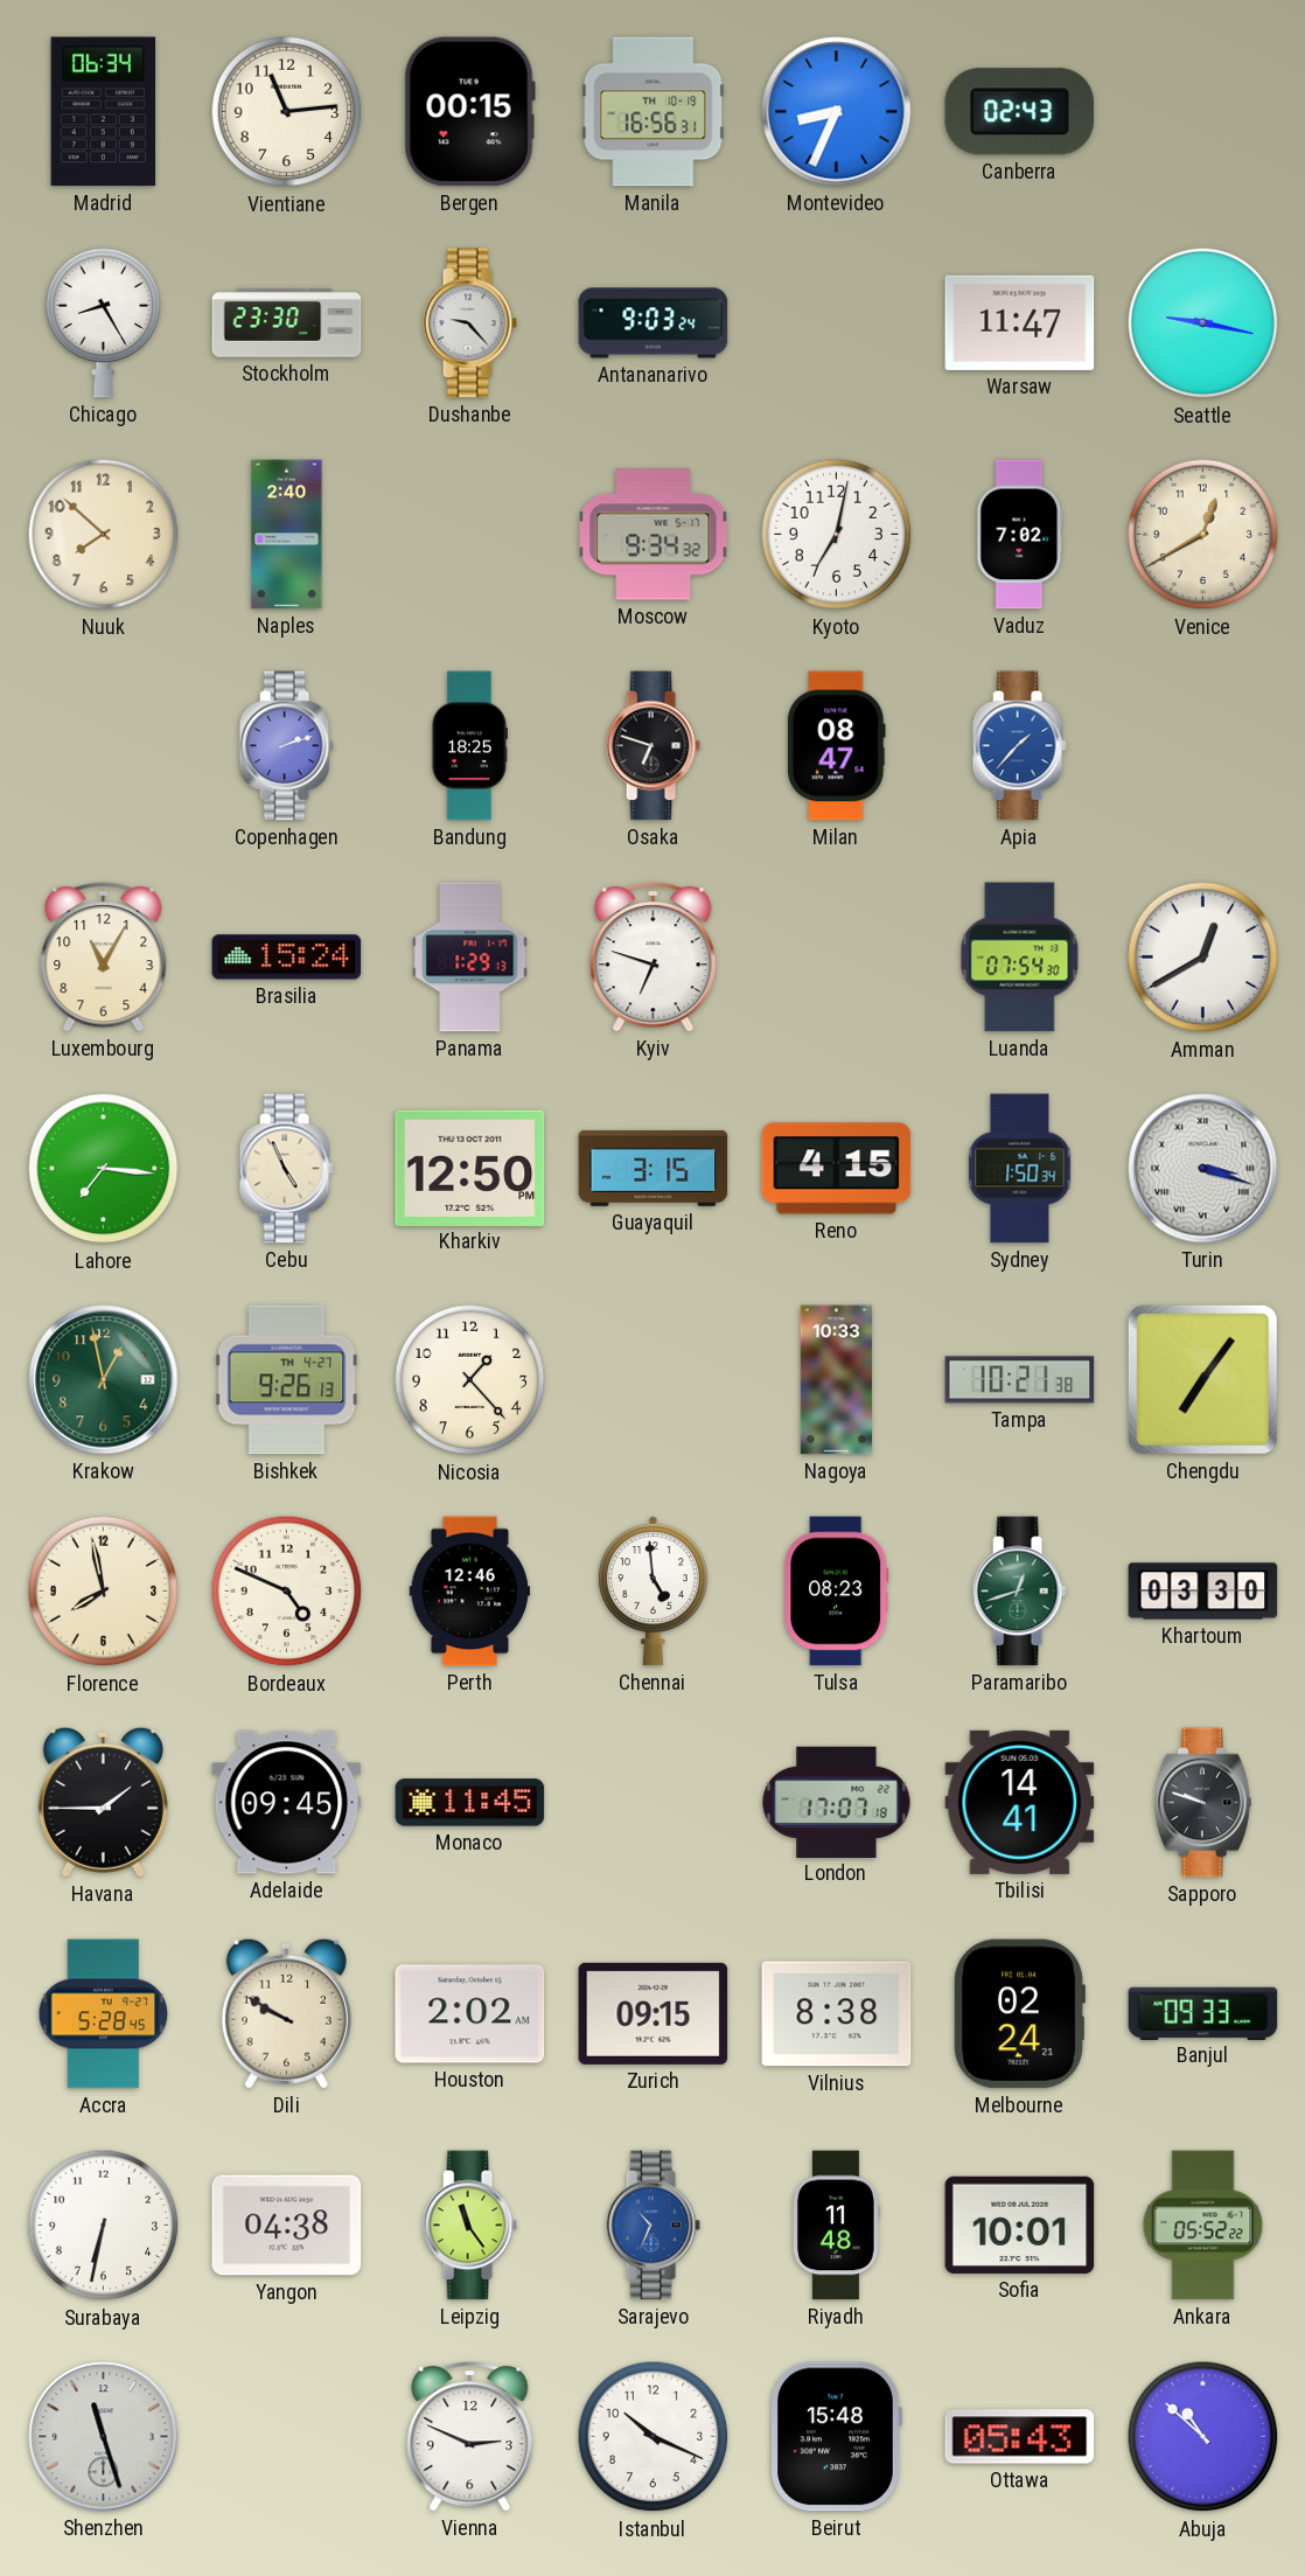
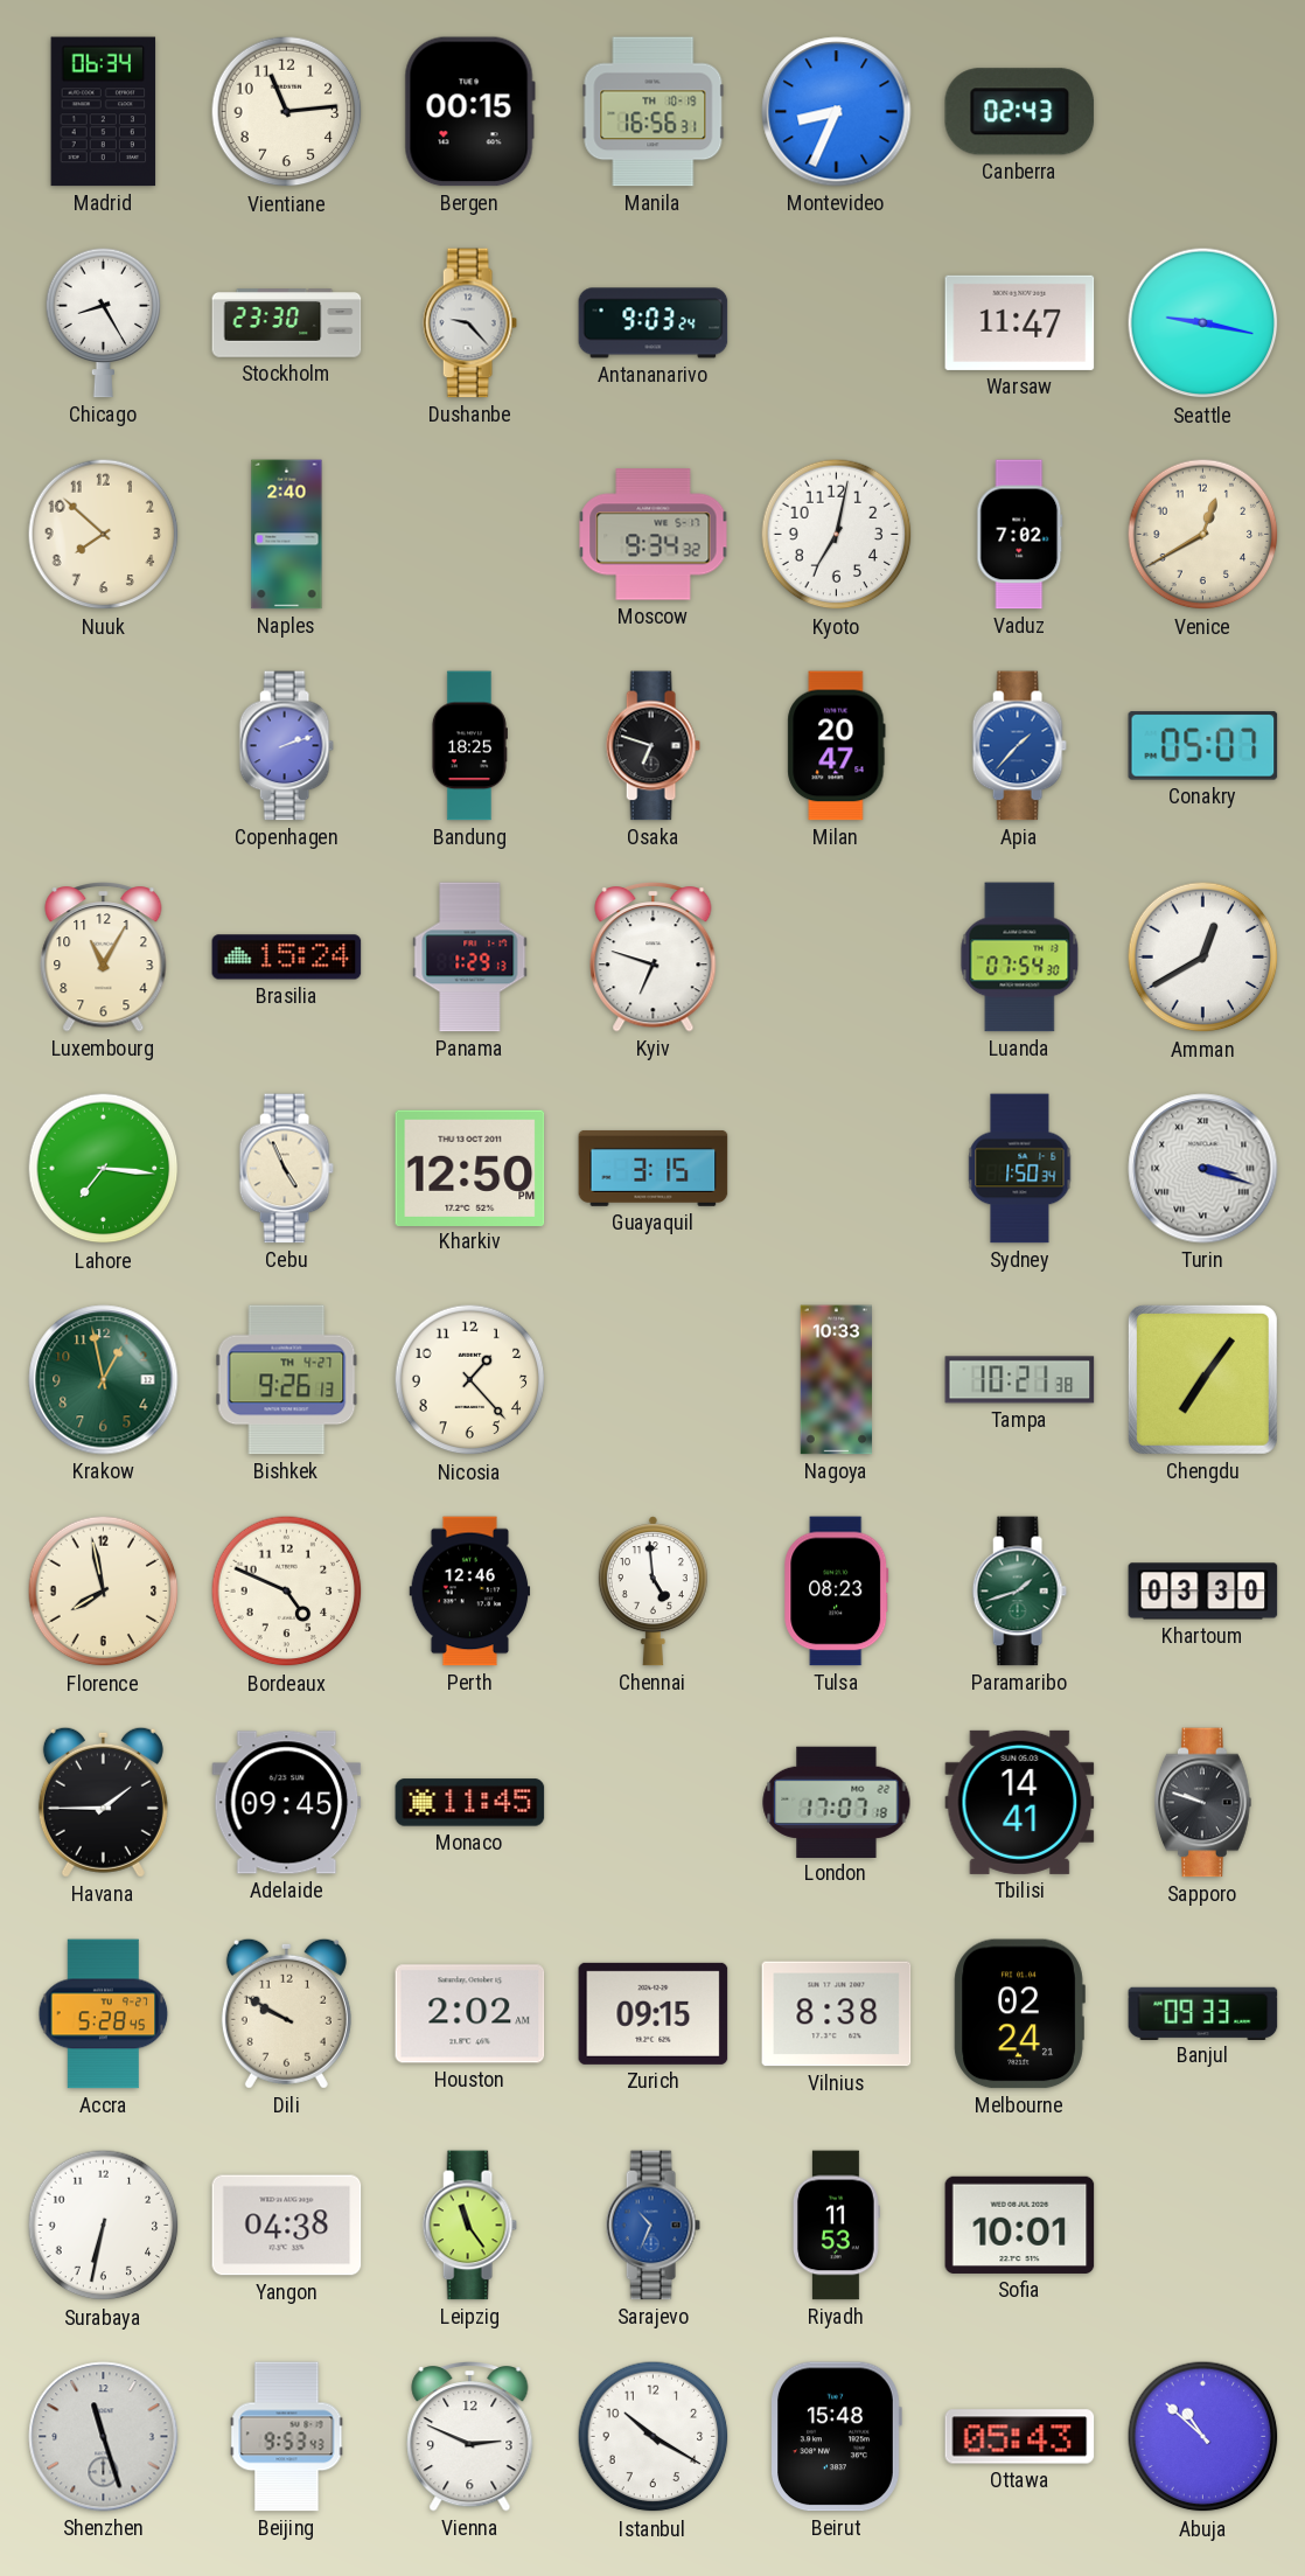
Milan: 08:47 -> 20:47
Conakry: none -> 05:07
Reno: 4:15 -> none
Paramaribo: 12:42 -> 1:42
Riyadh: 11:48 -> 11:53
Ankara: 05:52 -> none
Beijing: none -> 9:53
Istanbul: 10:19 -> 10:20
